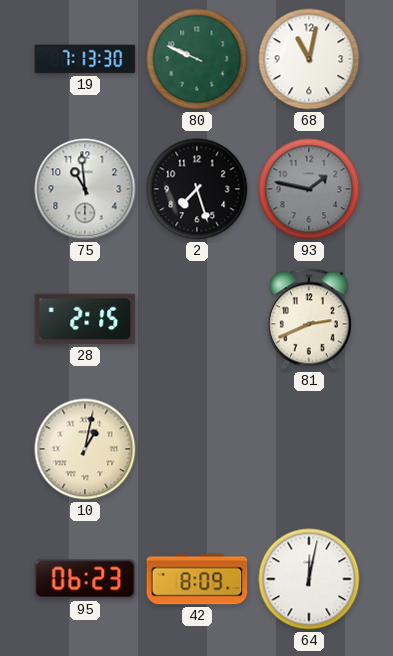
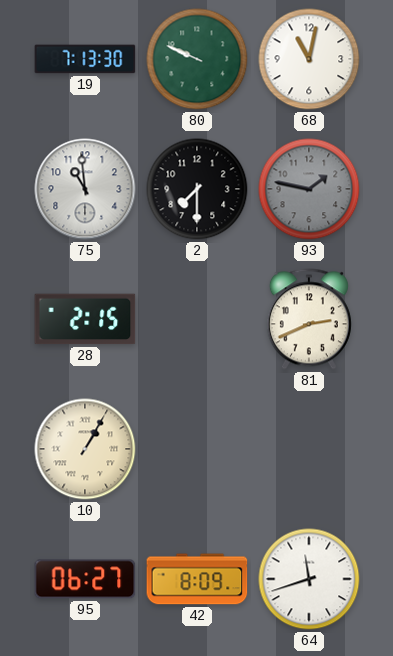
2: 7:27 -> 7:30
10: 1:02 -> 1:05
95: 06:23 -> 06:27
64: 12:02 -> 11:42
